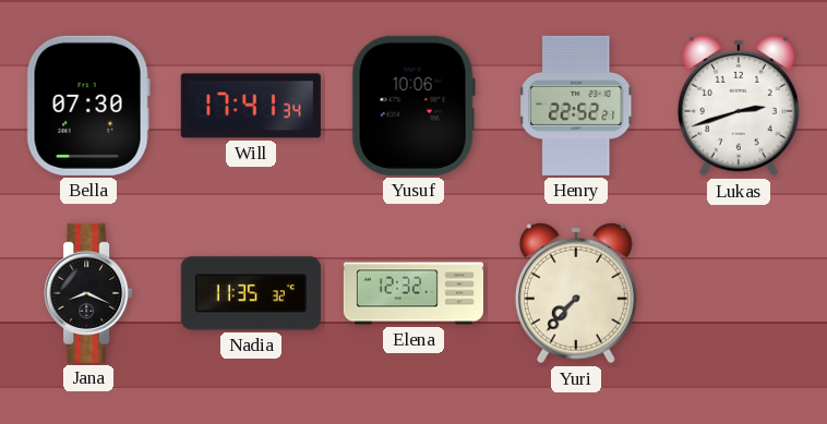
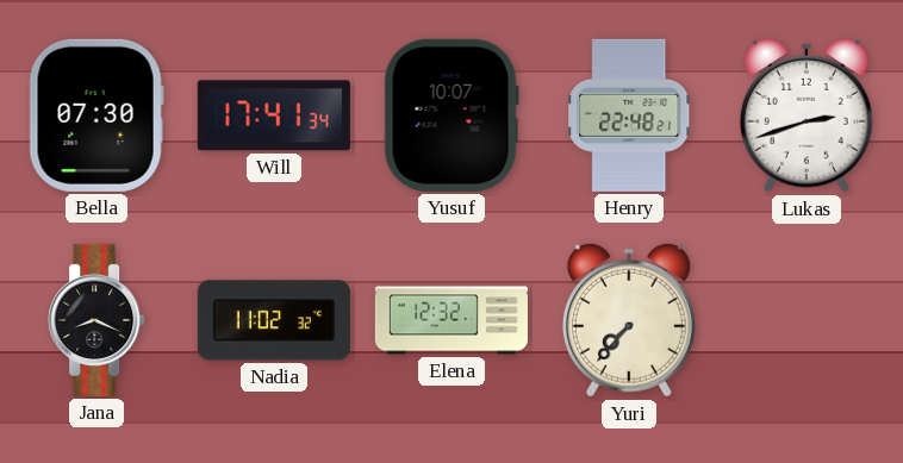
Yusuf: 10:06 -> 10:07
Henry: 22:52 -> 22:48
Nadia: 11:35 -> 11:02
